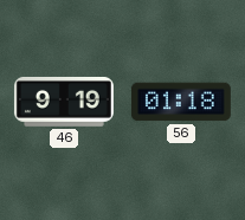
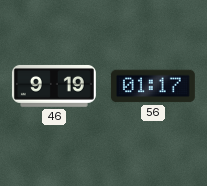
56: 01:18 -> 01:17
